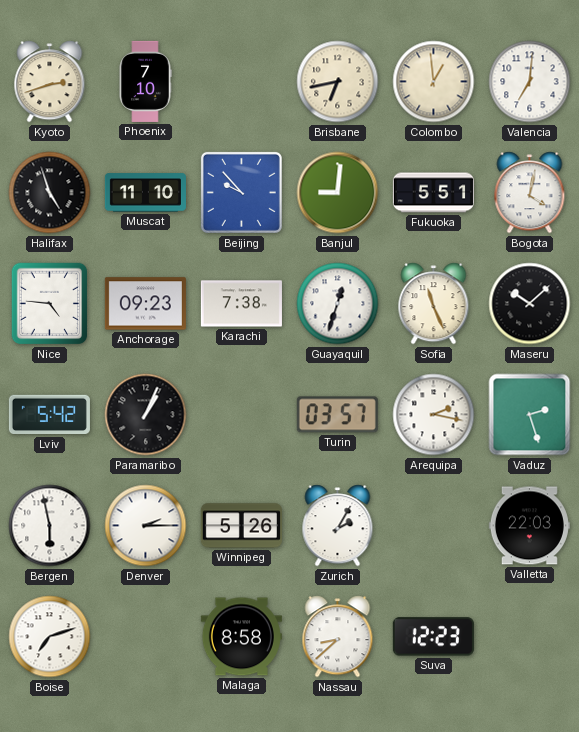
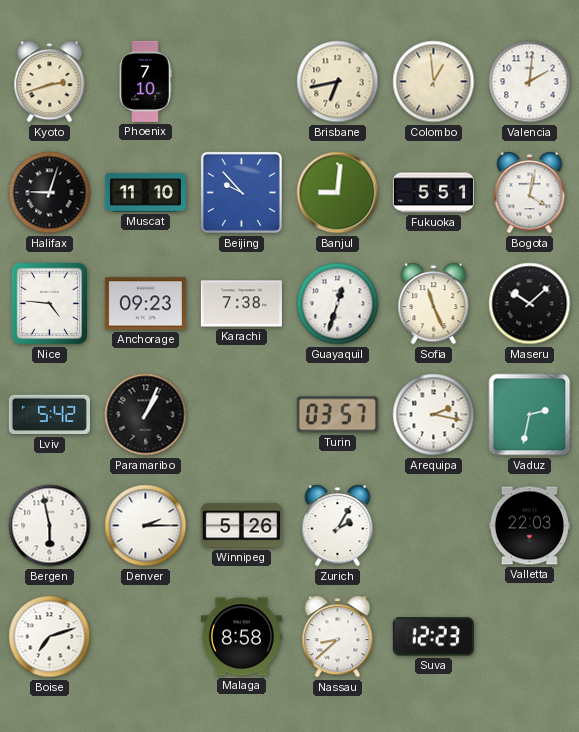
Valencia: 7:01 -> 2:01
Halifax: 4:57 -> 9:03
Vaduz: 2:27 -> 2:32
